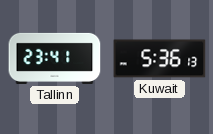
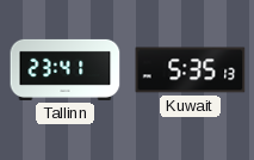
Kuwait: 5:36 -> 5:35
